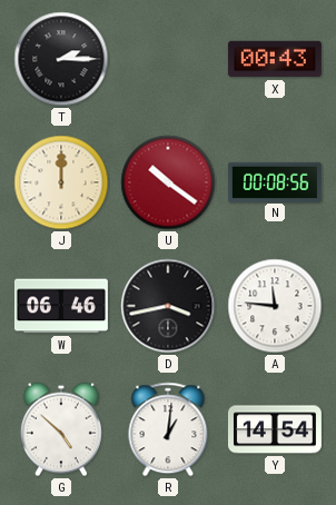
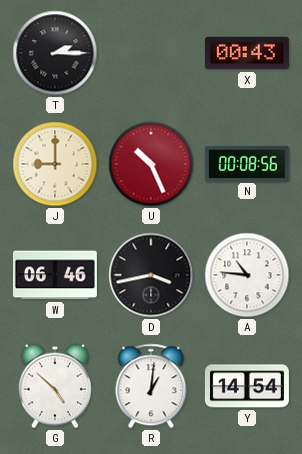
J: 12:00 -> 9:00
U: 10:21 -> 10:26
A: 11:46 -> 10:46
